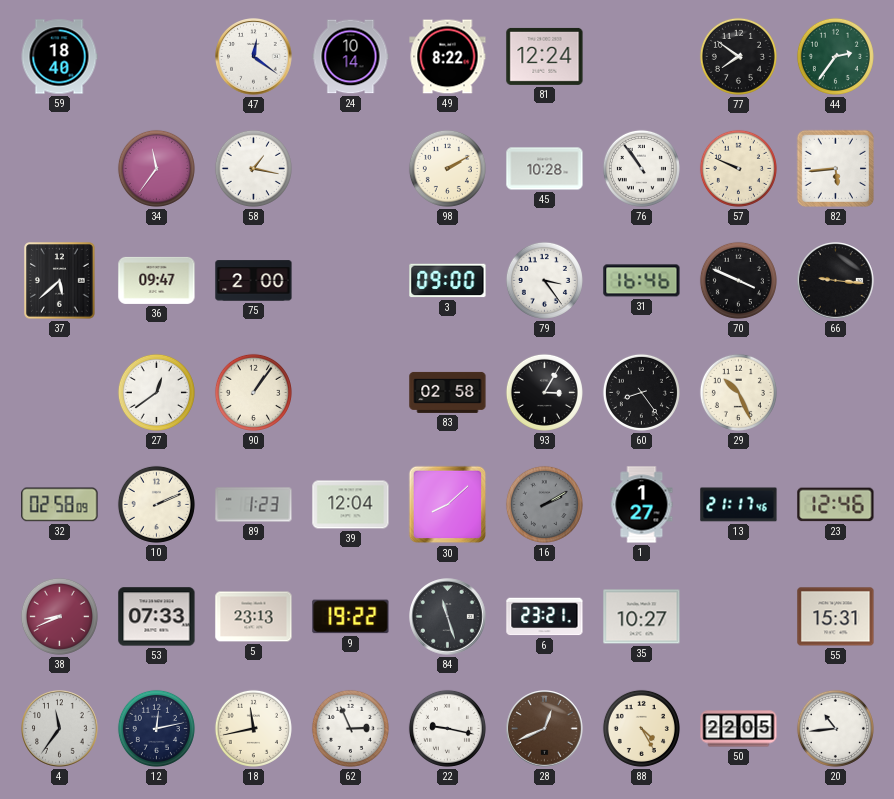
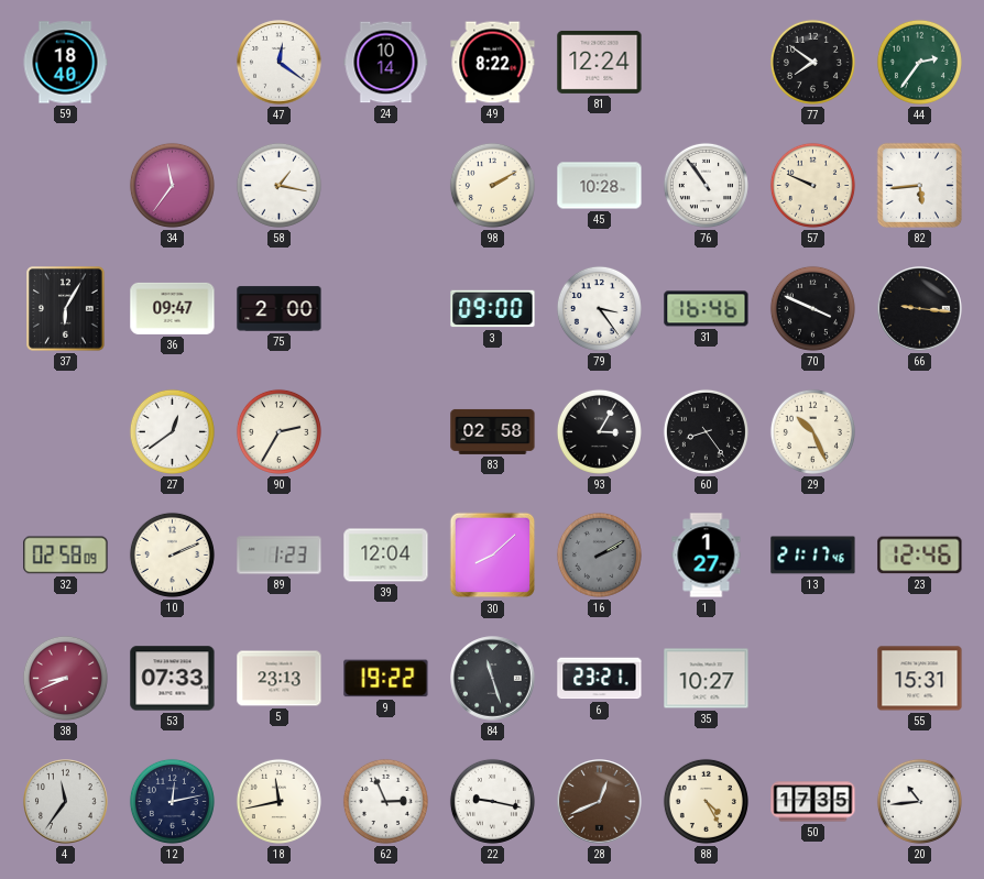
37: 5:38 -> 6:05
90: 1:06 -> 2:35
50: 22:05 -> 17:35
